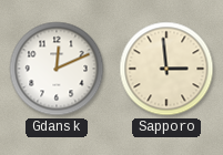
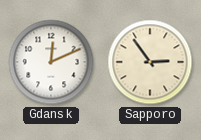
Sapporo: 2:59 -> 2:54
